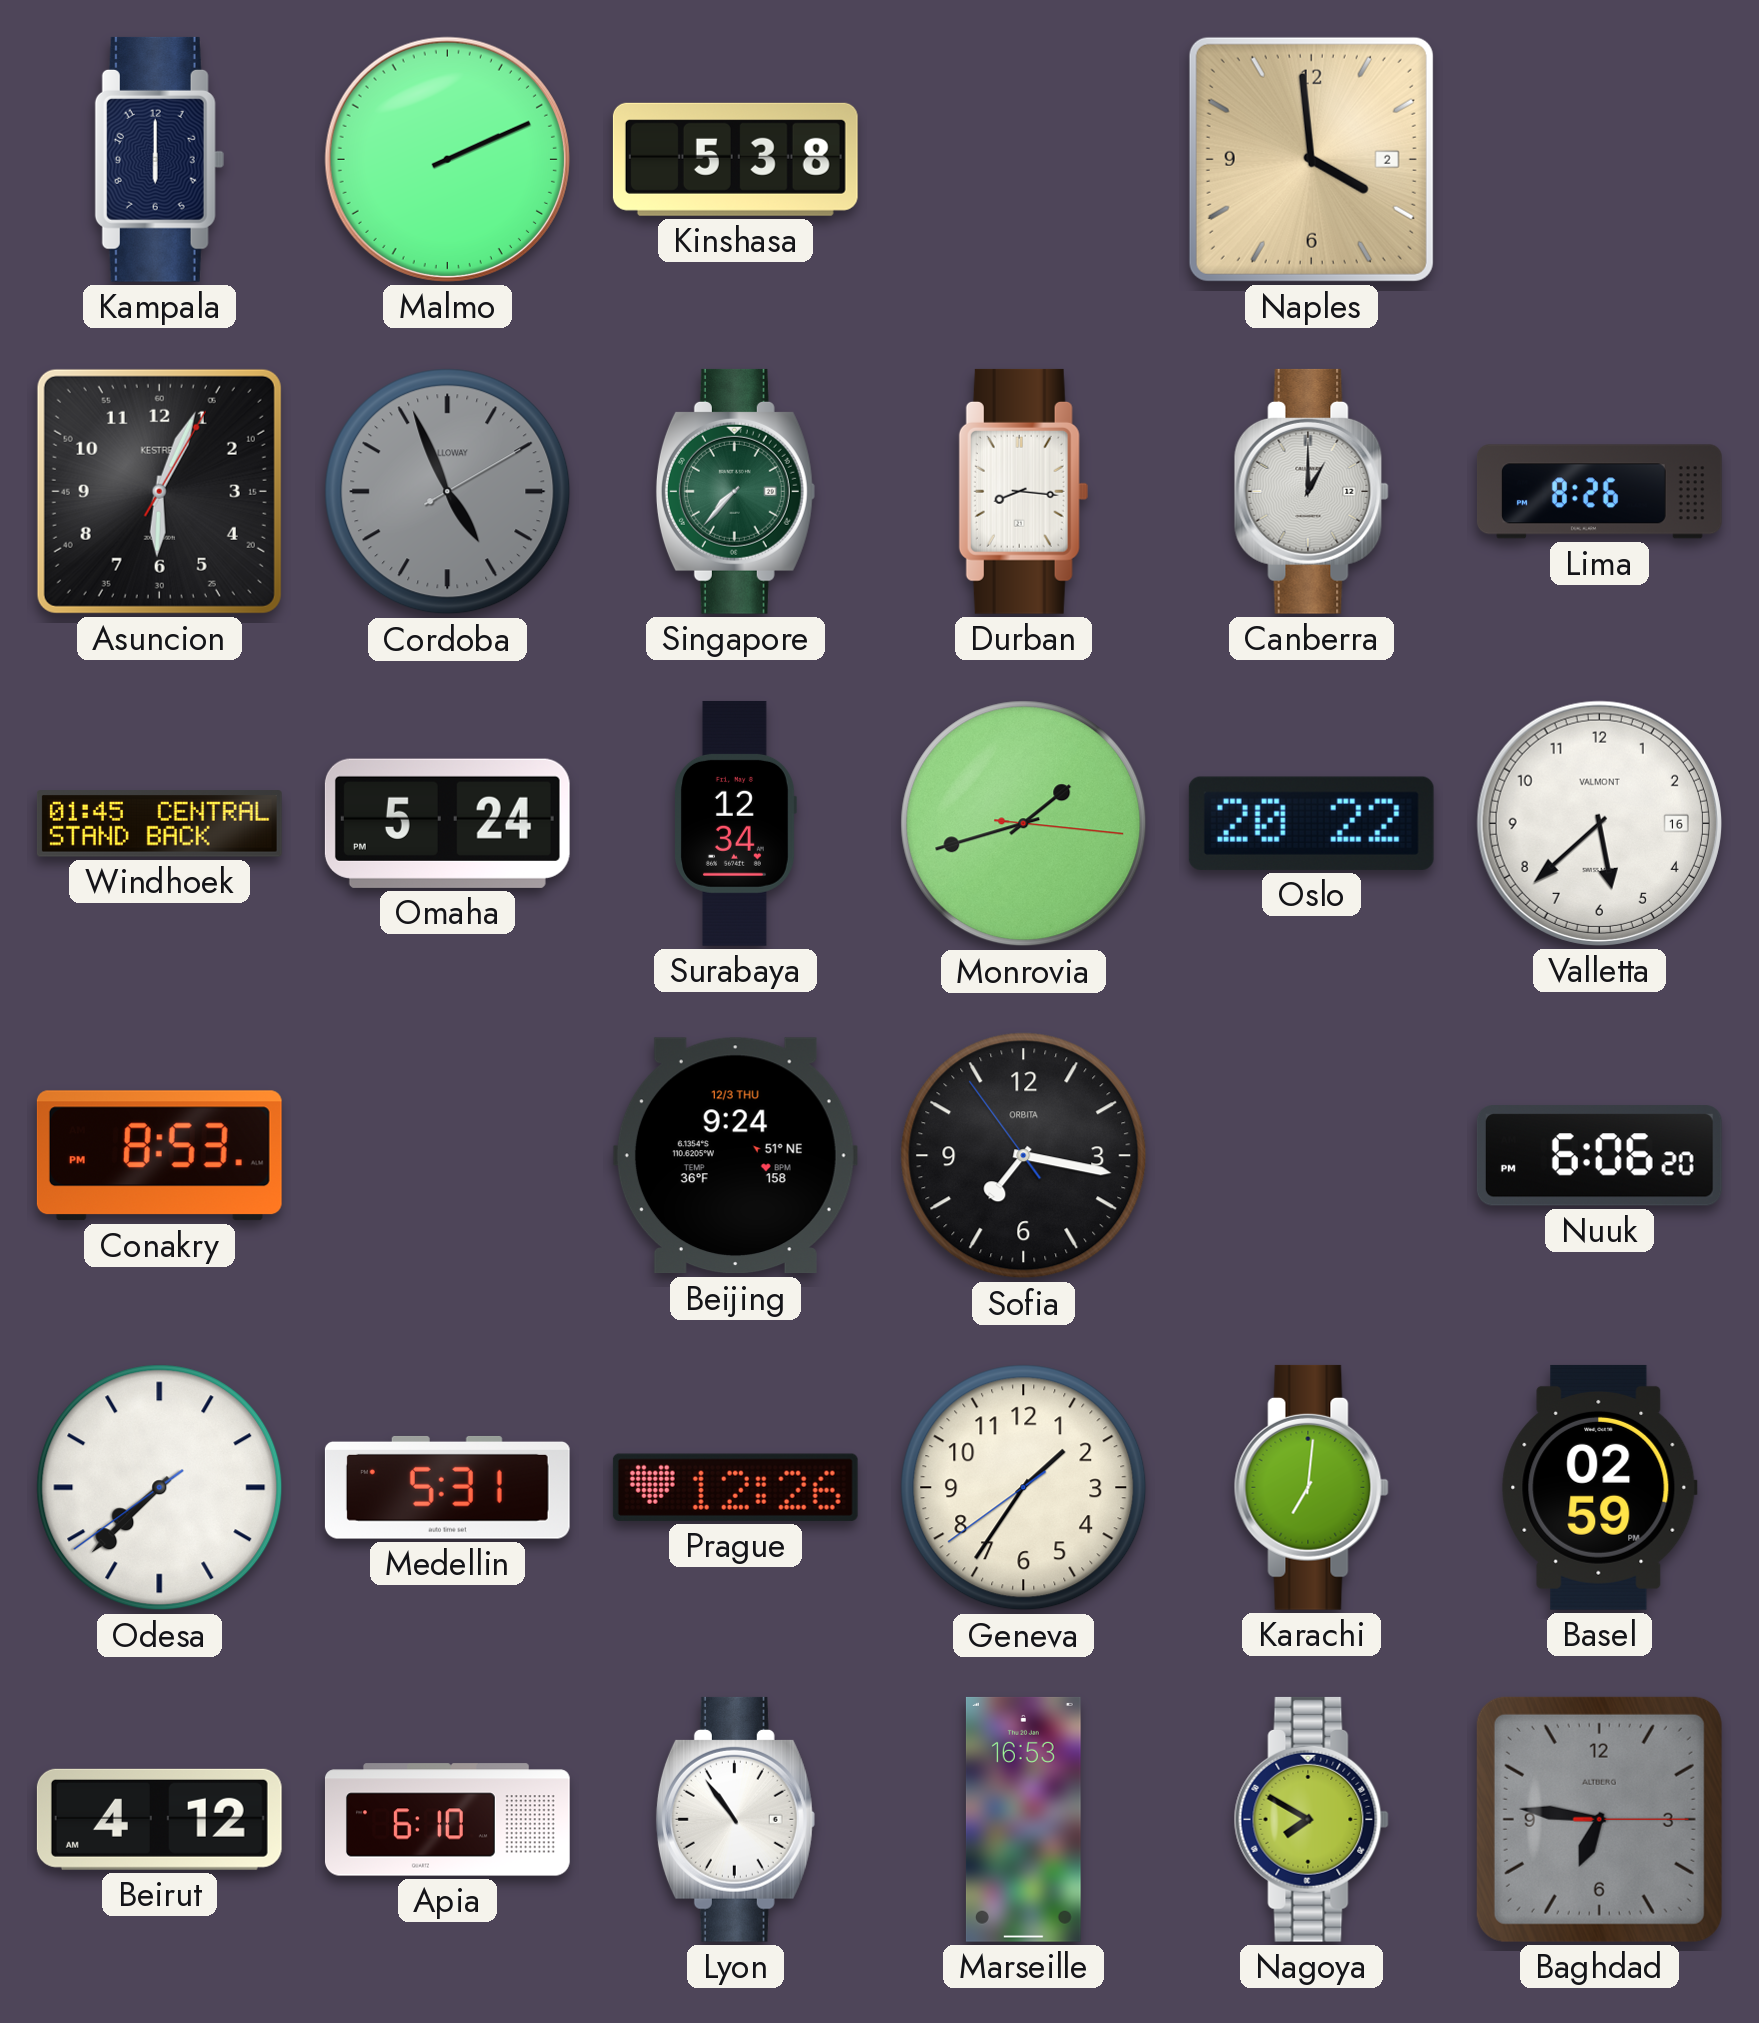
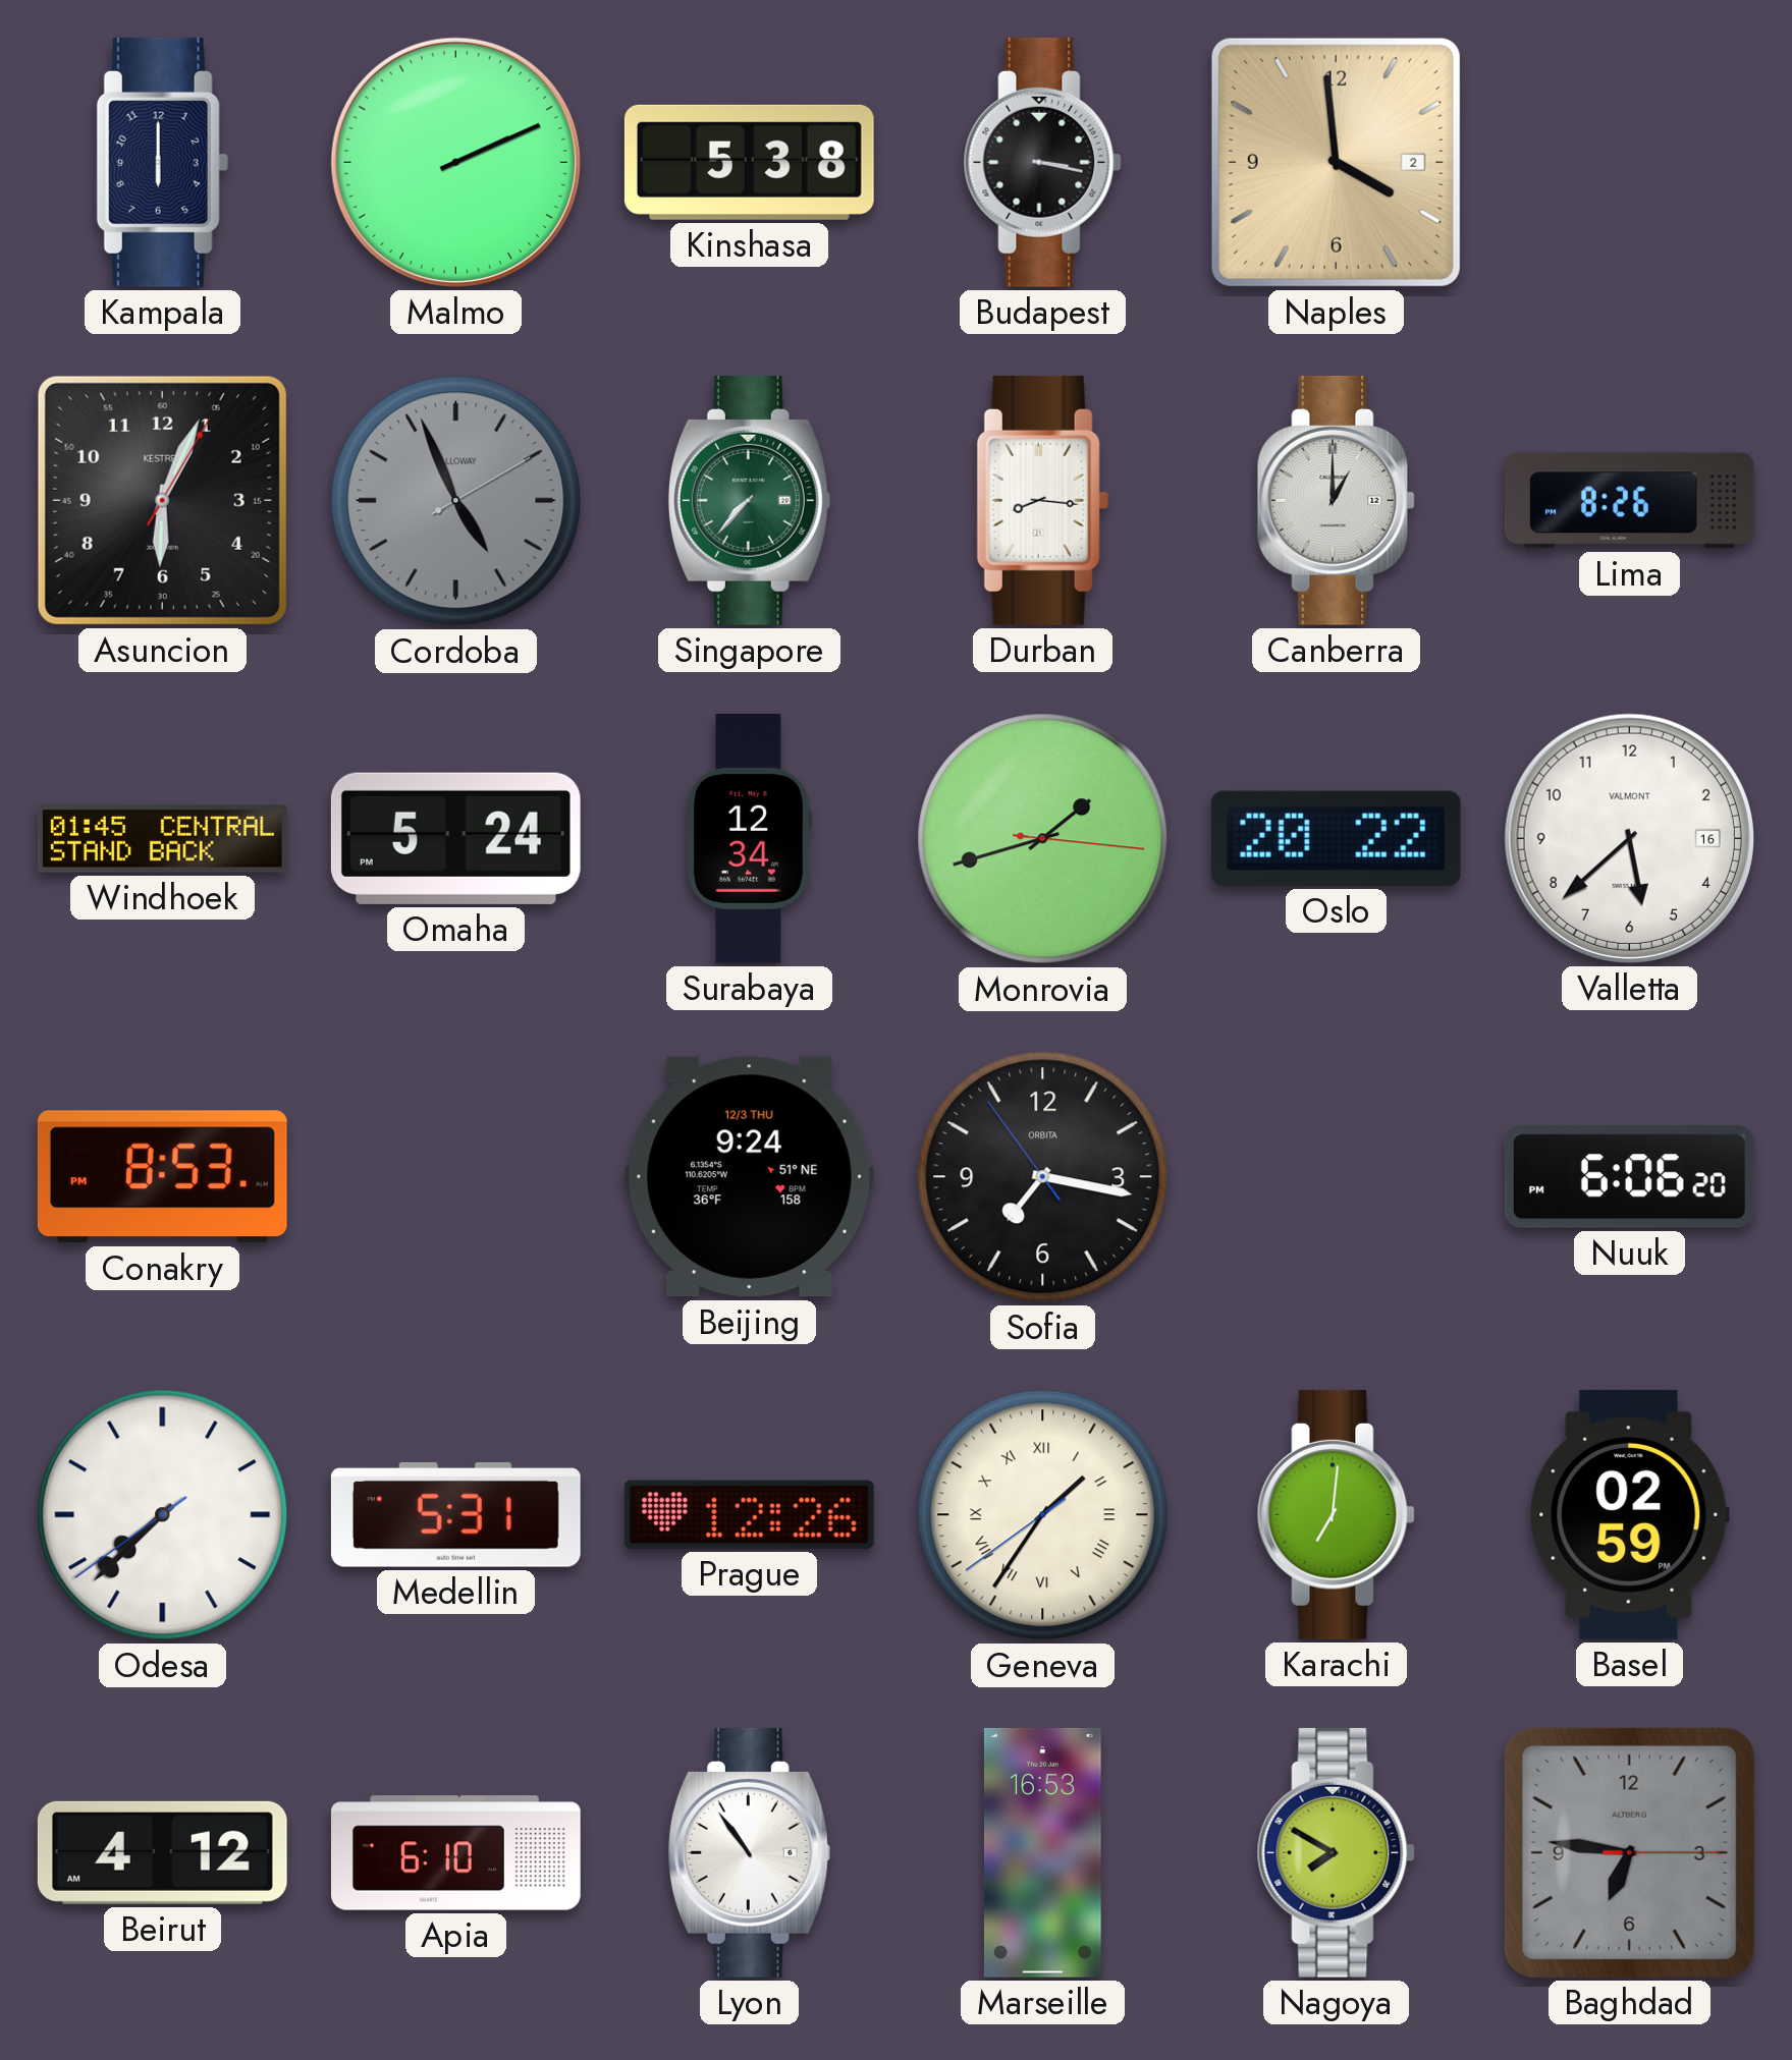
Budapest: none -> 3:17
Geneva numerals: Arabic -> Roman
